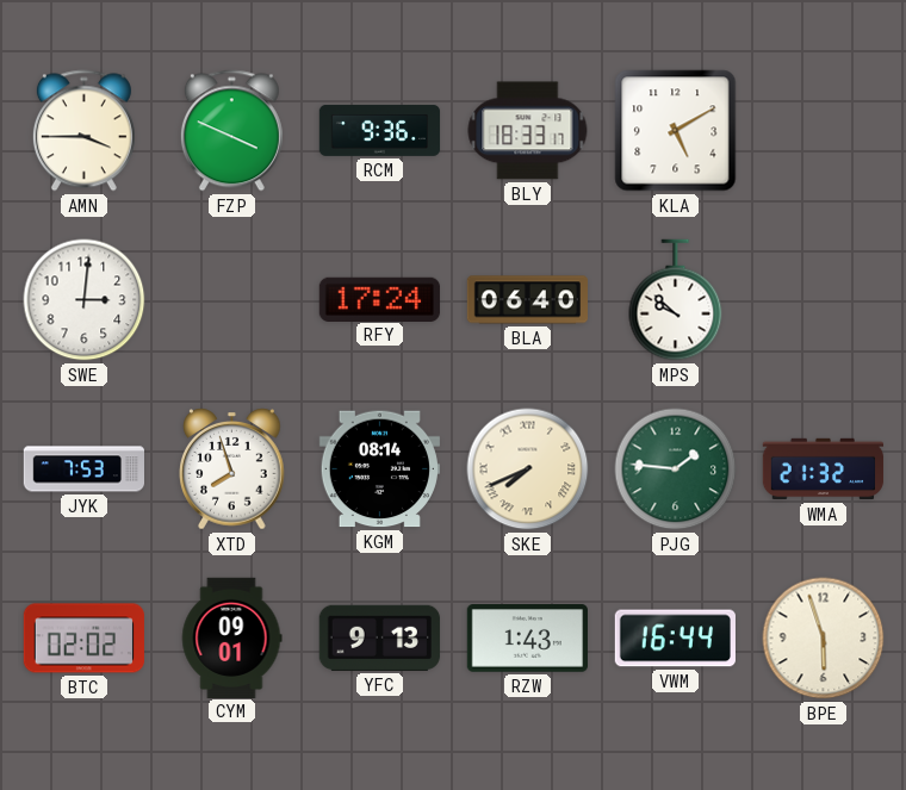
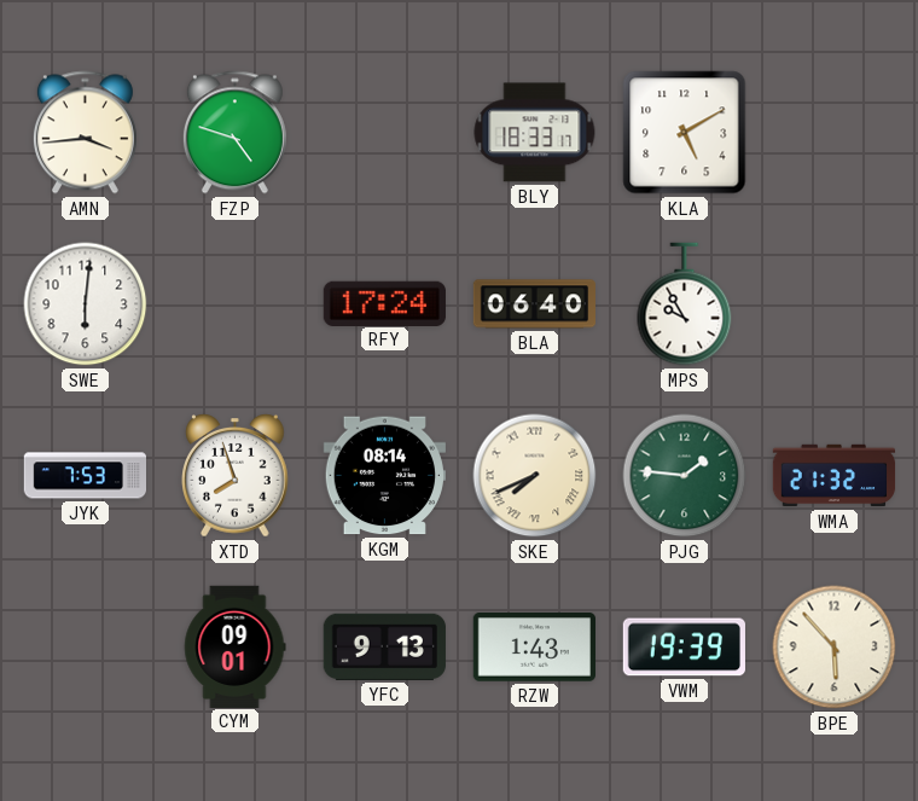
AMN: 3:45 -> 3:44
FZP: 3:49 -> 4:48
RCM: 9:36 -> none
SWE: 3:01 -> 6:01
MPS: 9:52 -> 9:55
BTC: 02:02 -> none
VWM: 16:44 -> 19:39
BPE: 5:57 -> 5:53
